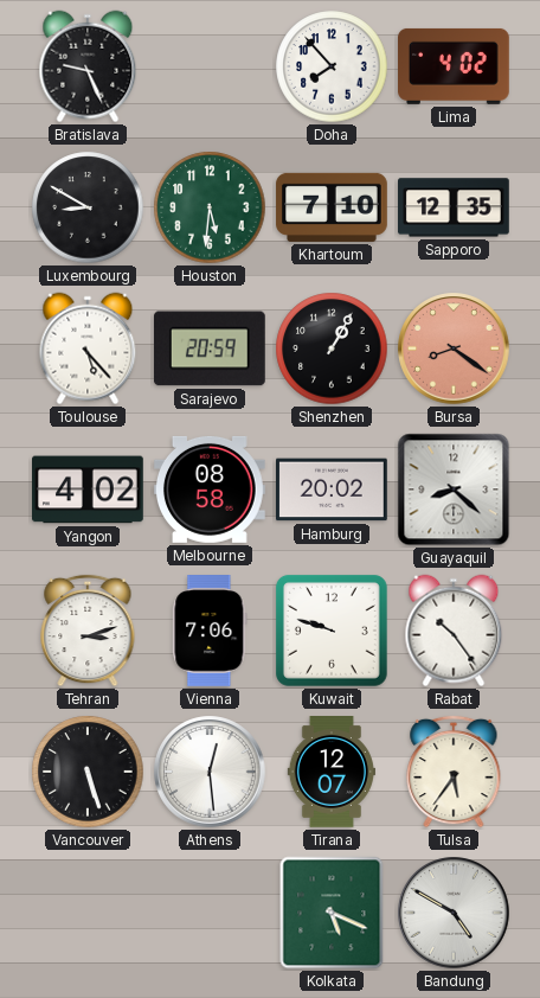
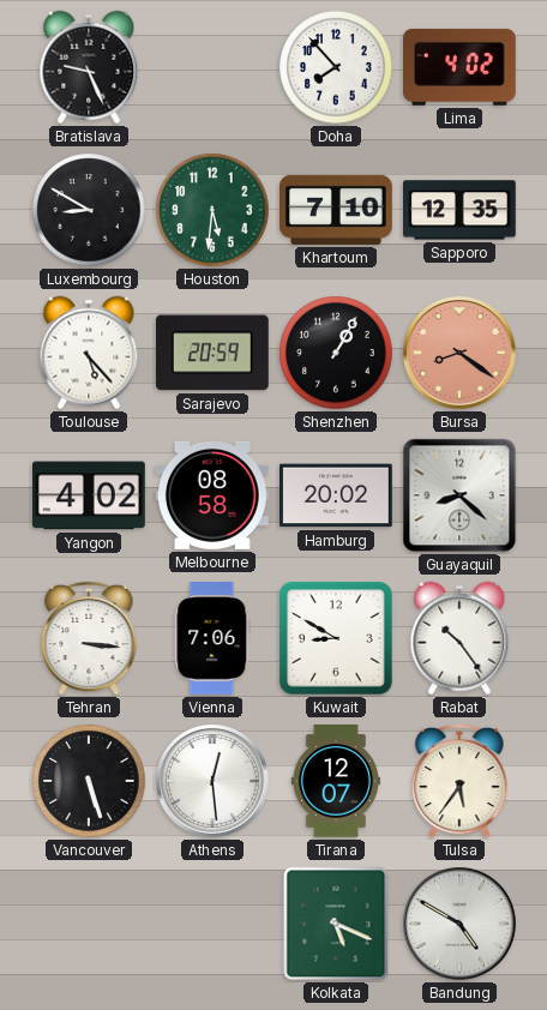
Tehran: 3:12 -> 3:16
Kuwait: 9:48 -> 8:50
